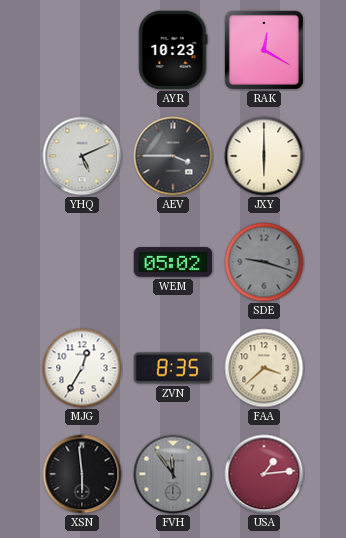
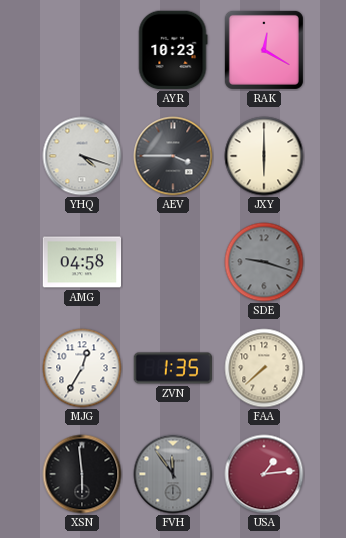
YHQ: 5:11 -> 4:18
AMG: none -> 04:58
WEM: 05:02 -> none
ZVN: 8:35 -> 1:35
FAA: 3:38 -> 7:38
